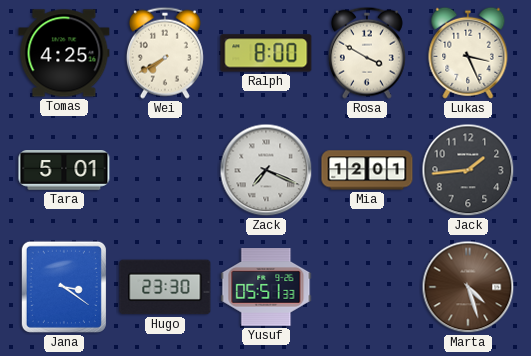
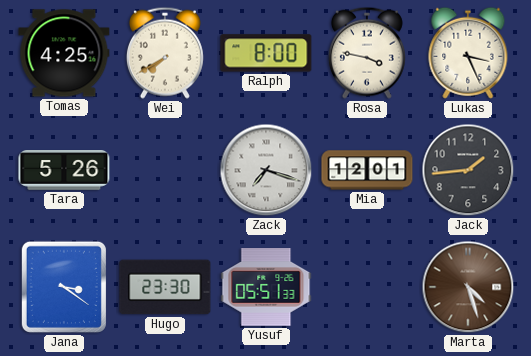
Rosa: 3:50 -> 3:47
Tara: 5:01 -> 5:26
Zack: 7:19 -> 7:18
